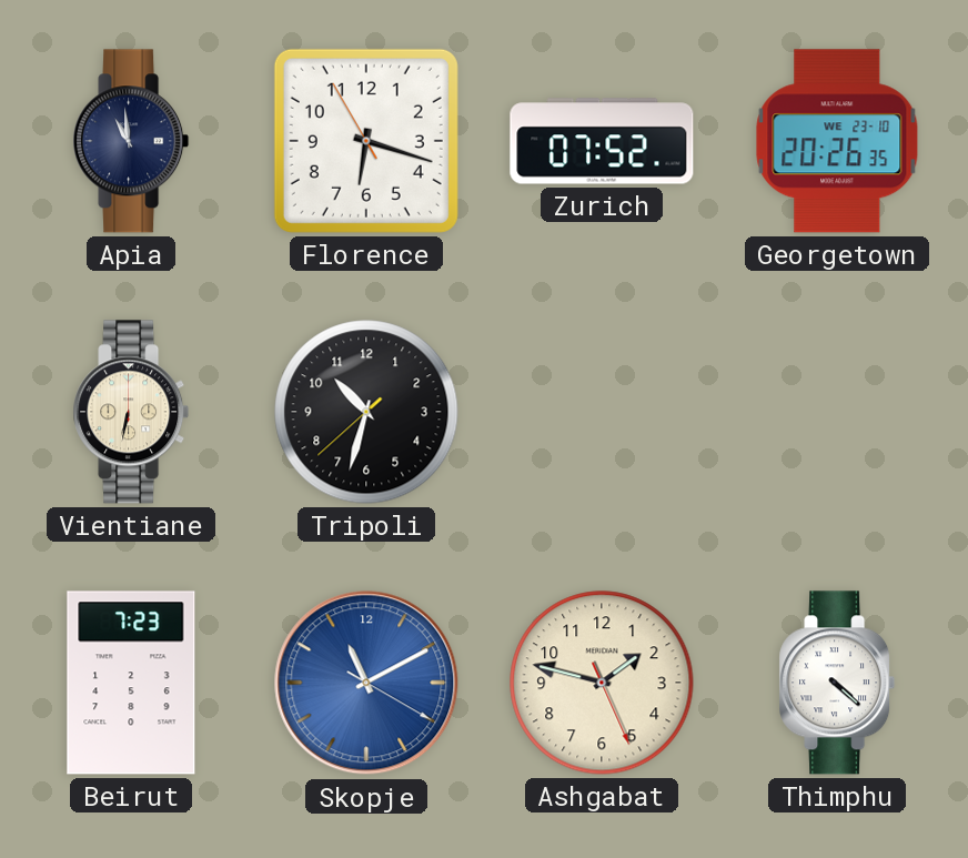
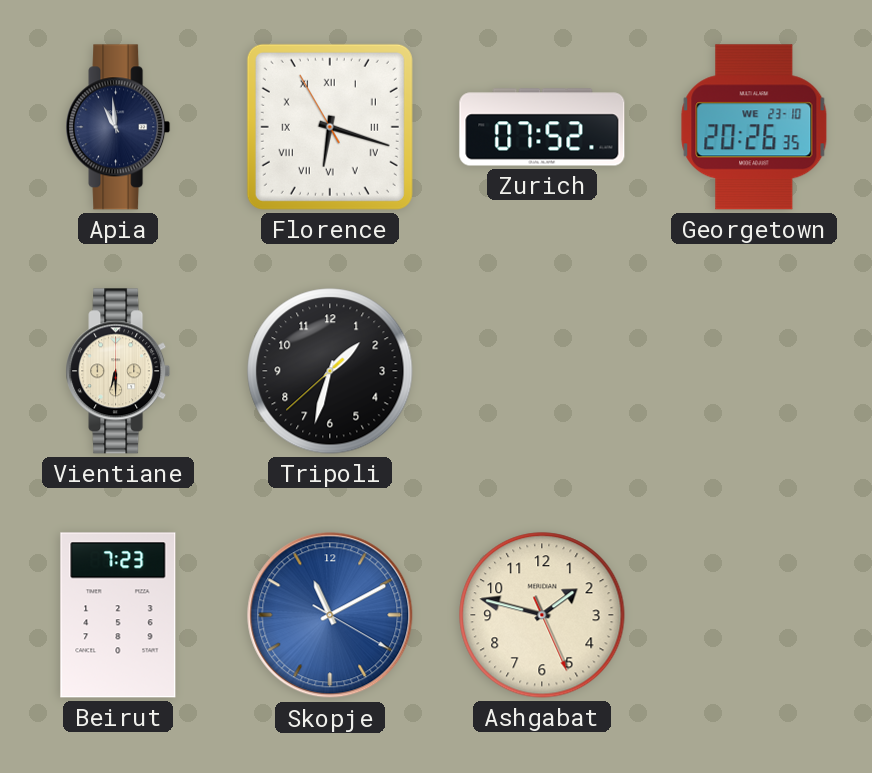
Florence numerals: Arabic -> Roman
Vientiane: 6:32 -> 6:30
Tripoli: 10:32 -> 1:32
Thimphu: 4:22 -> none
